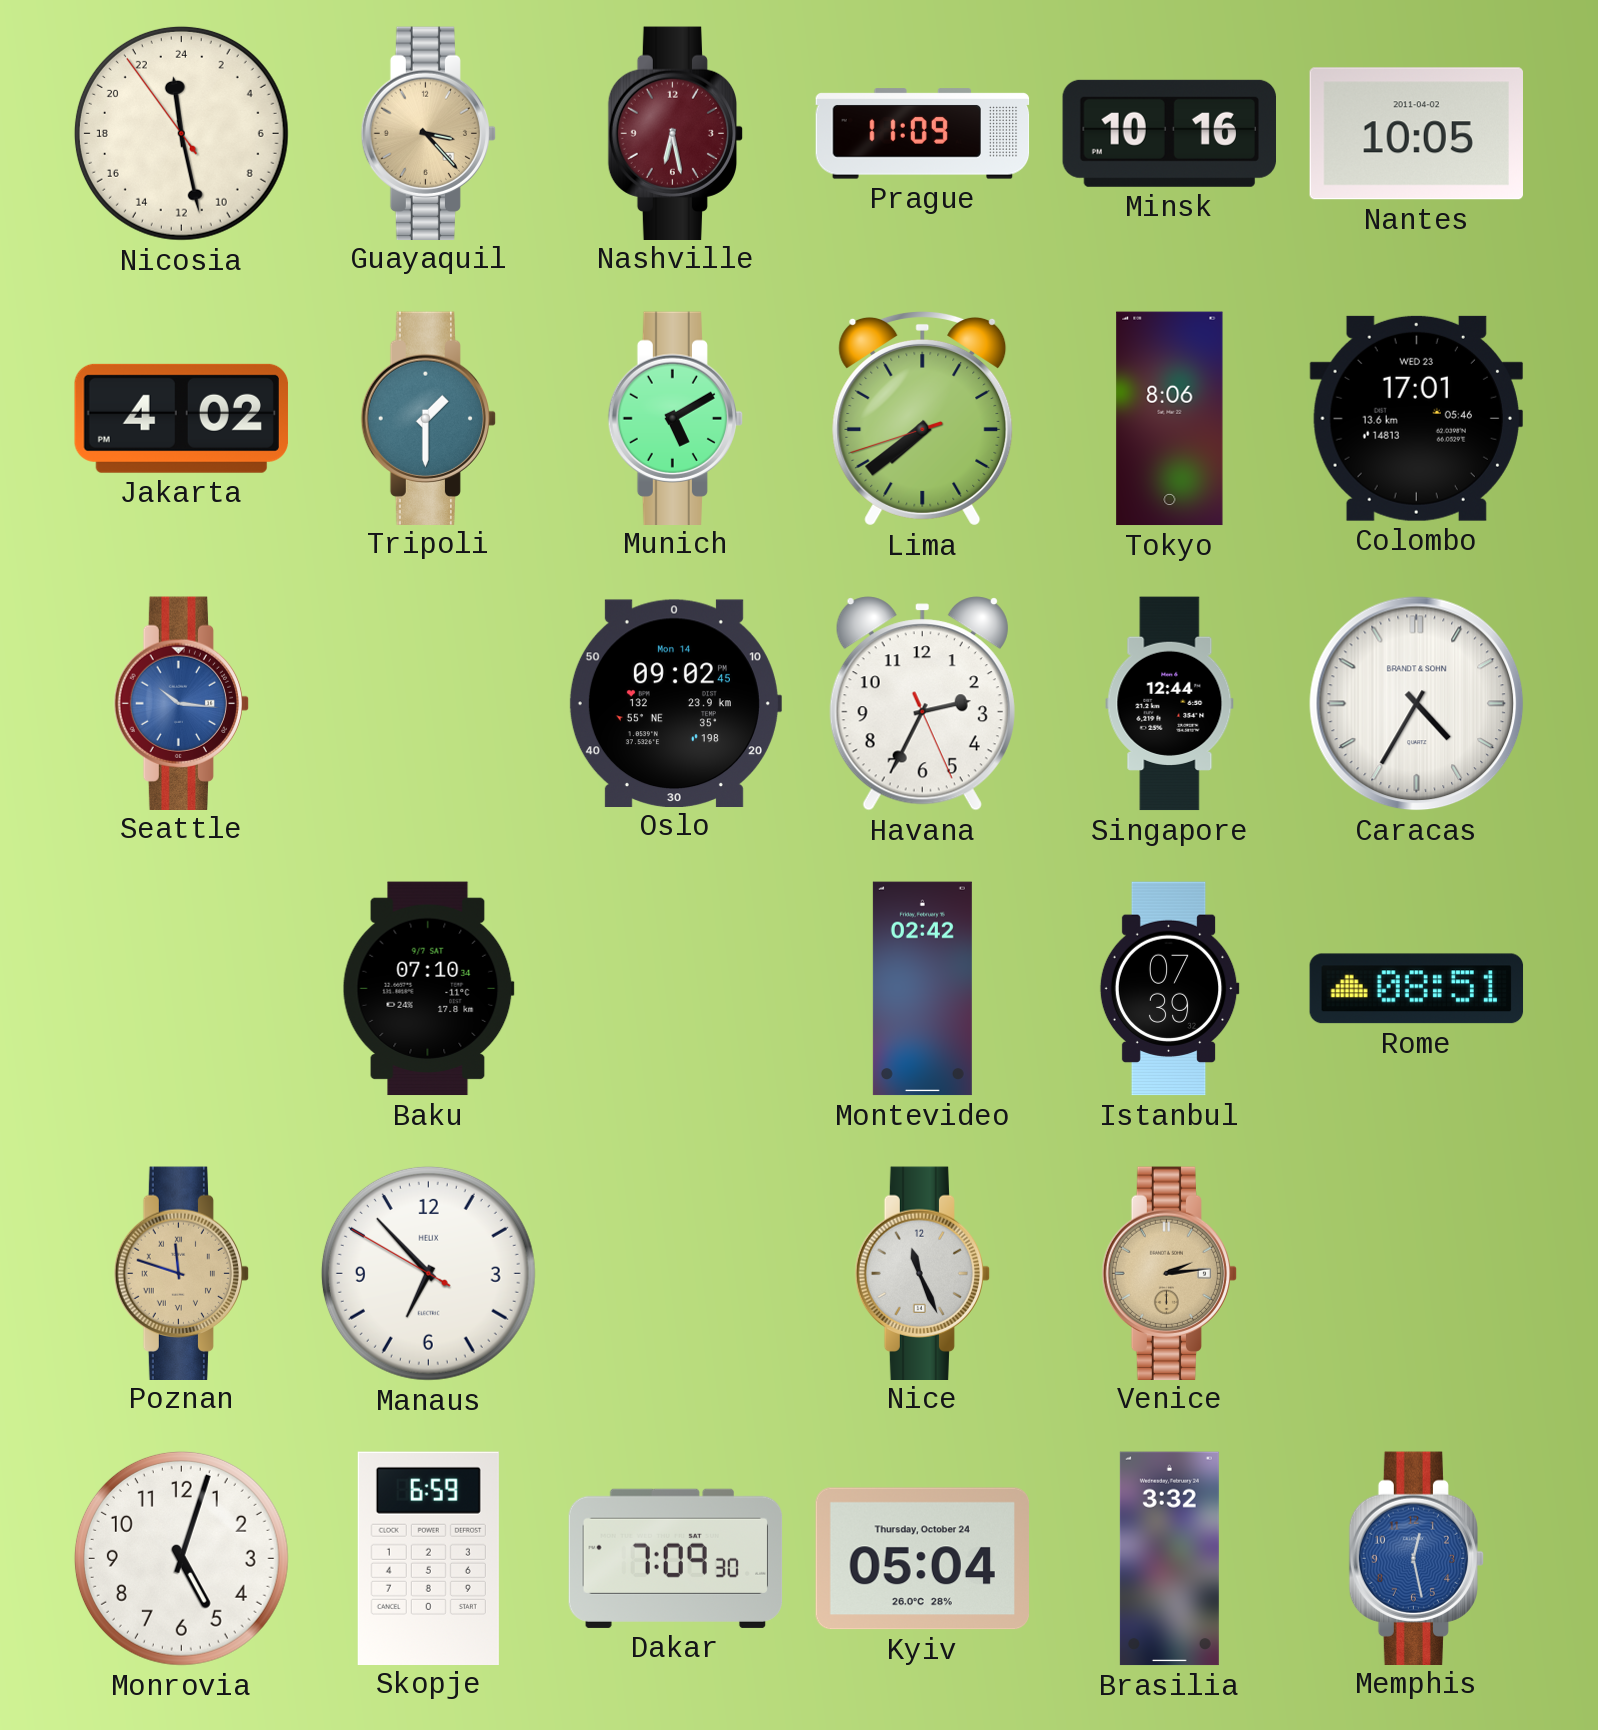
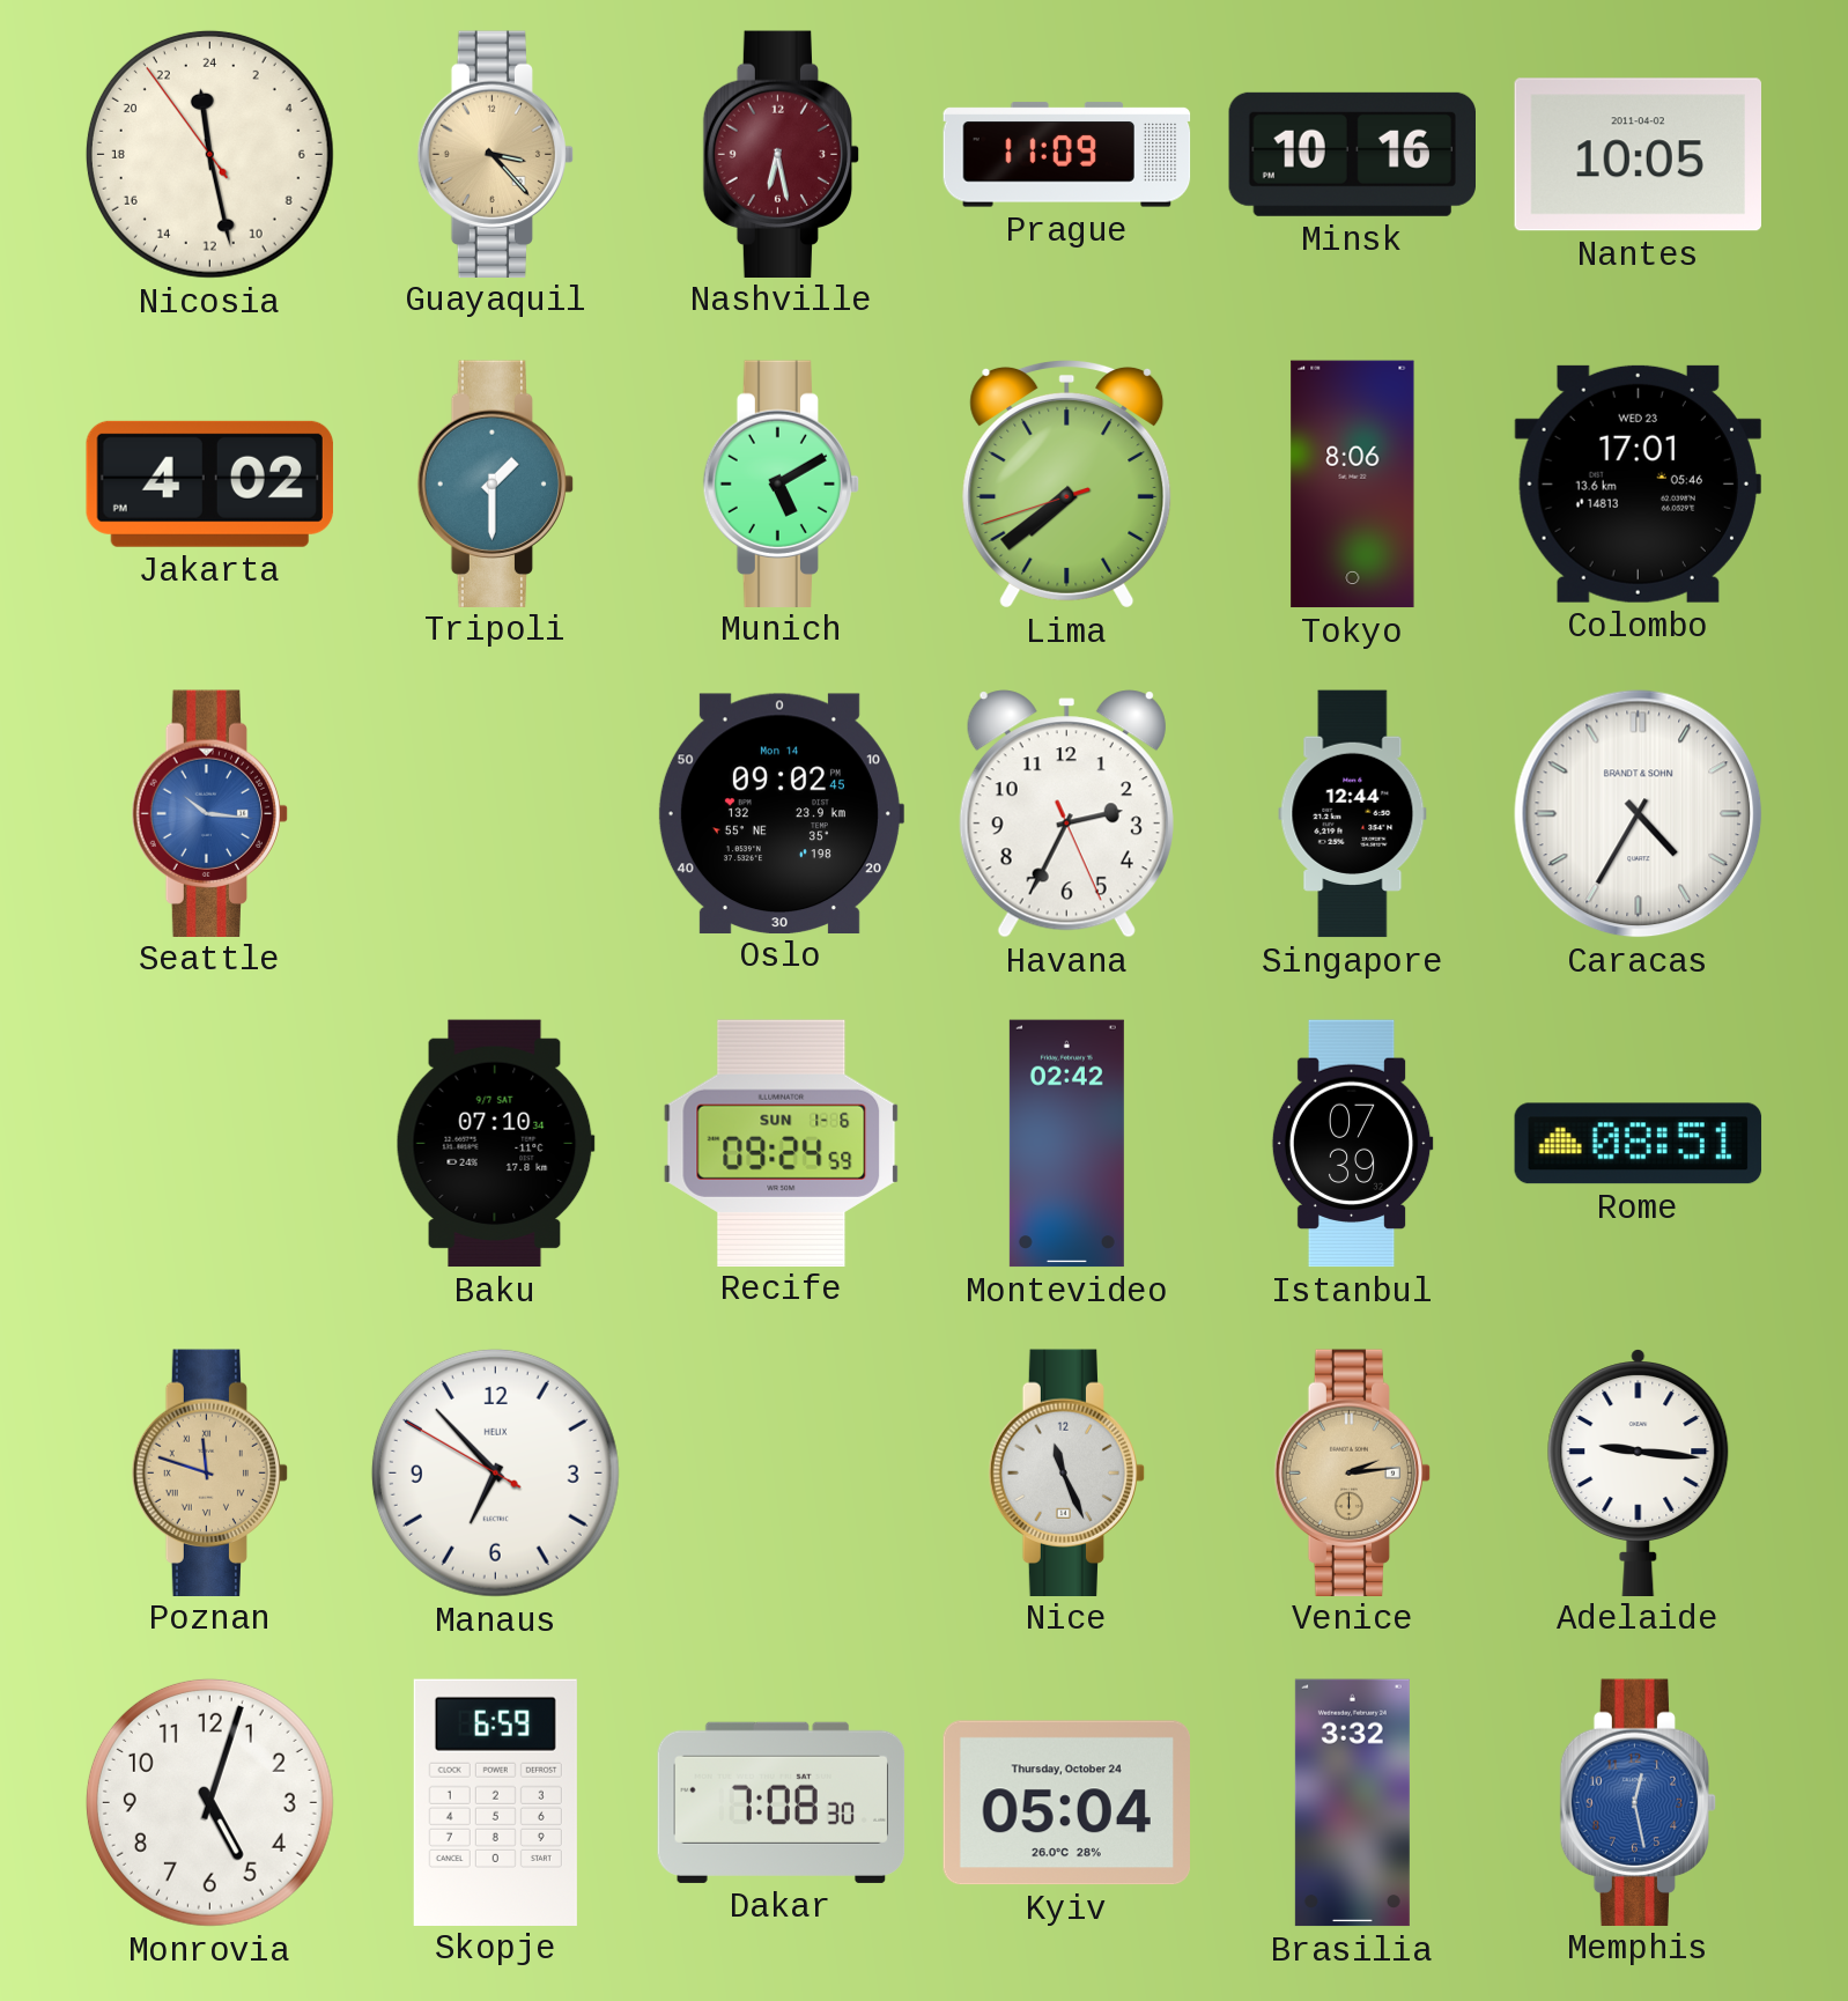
Recife: none -> 09:24
Adelaide: none -> 9:16
Dakar: 7:09 -> 7:08
